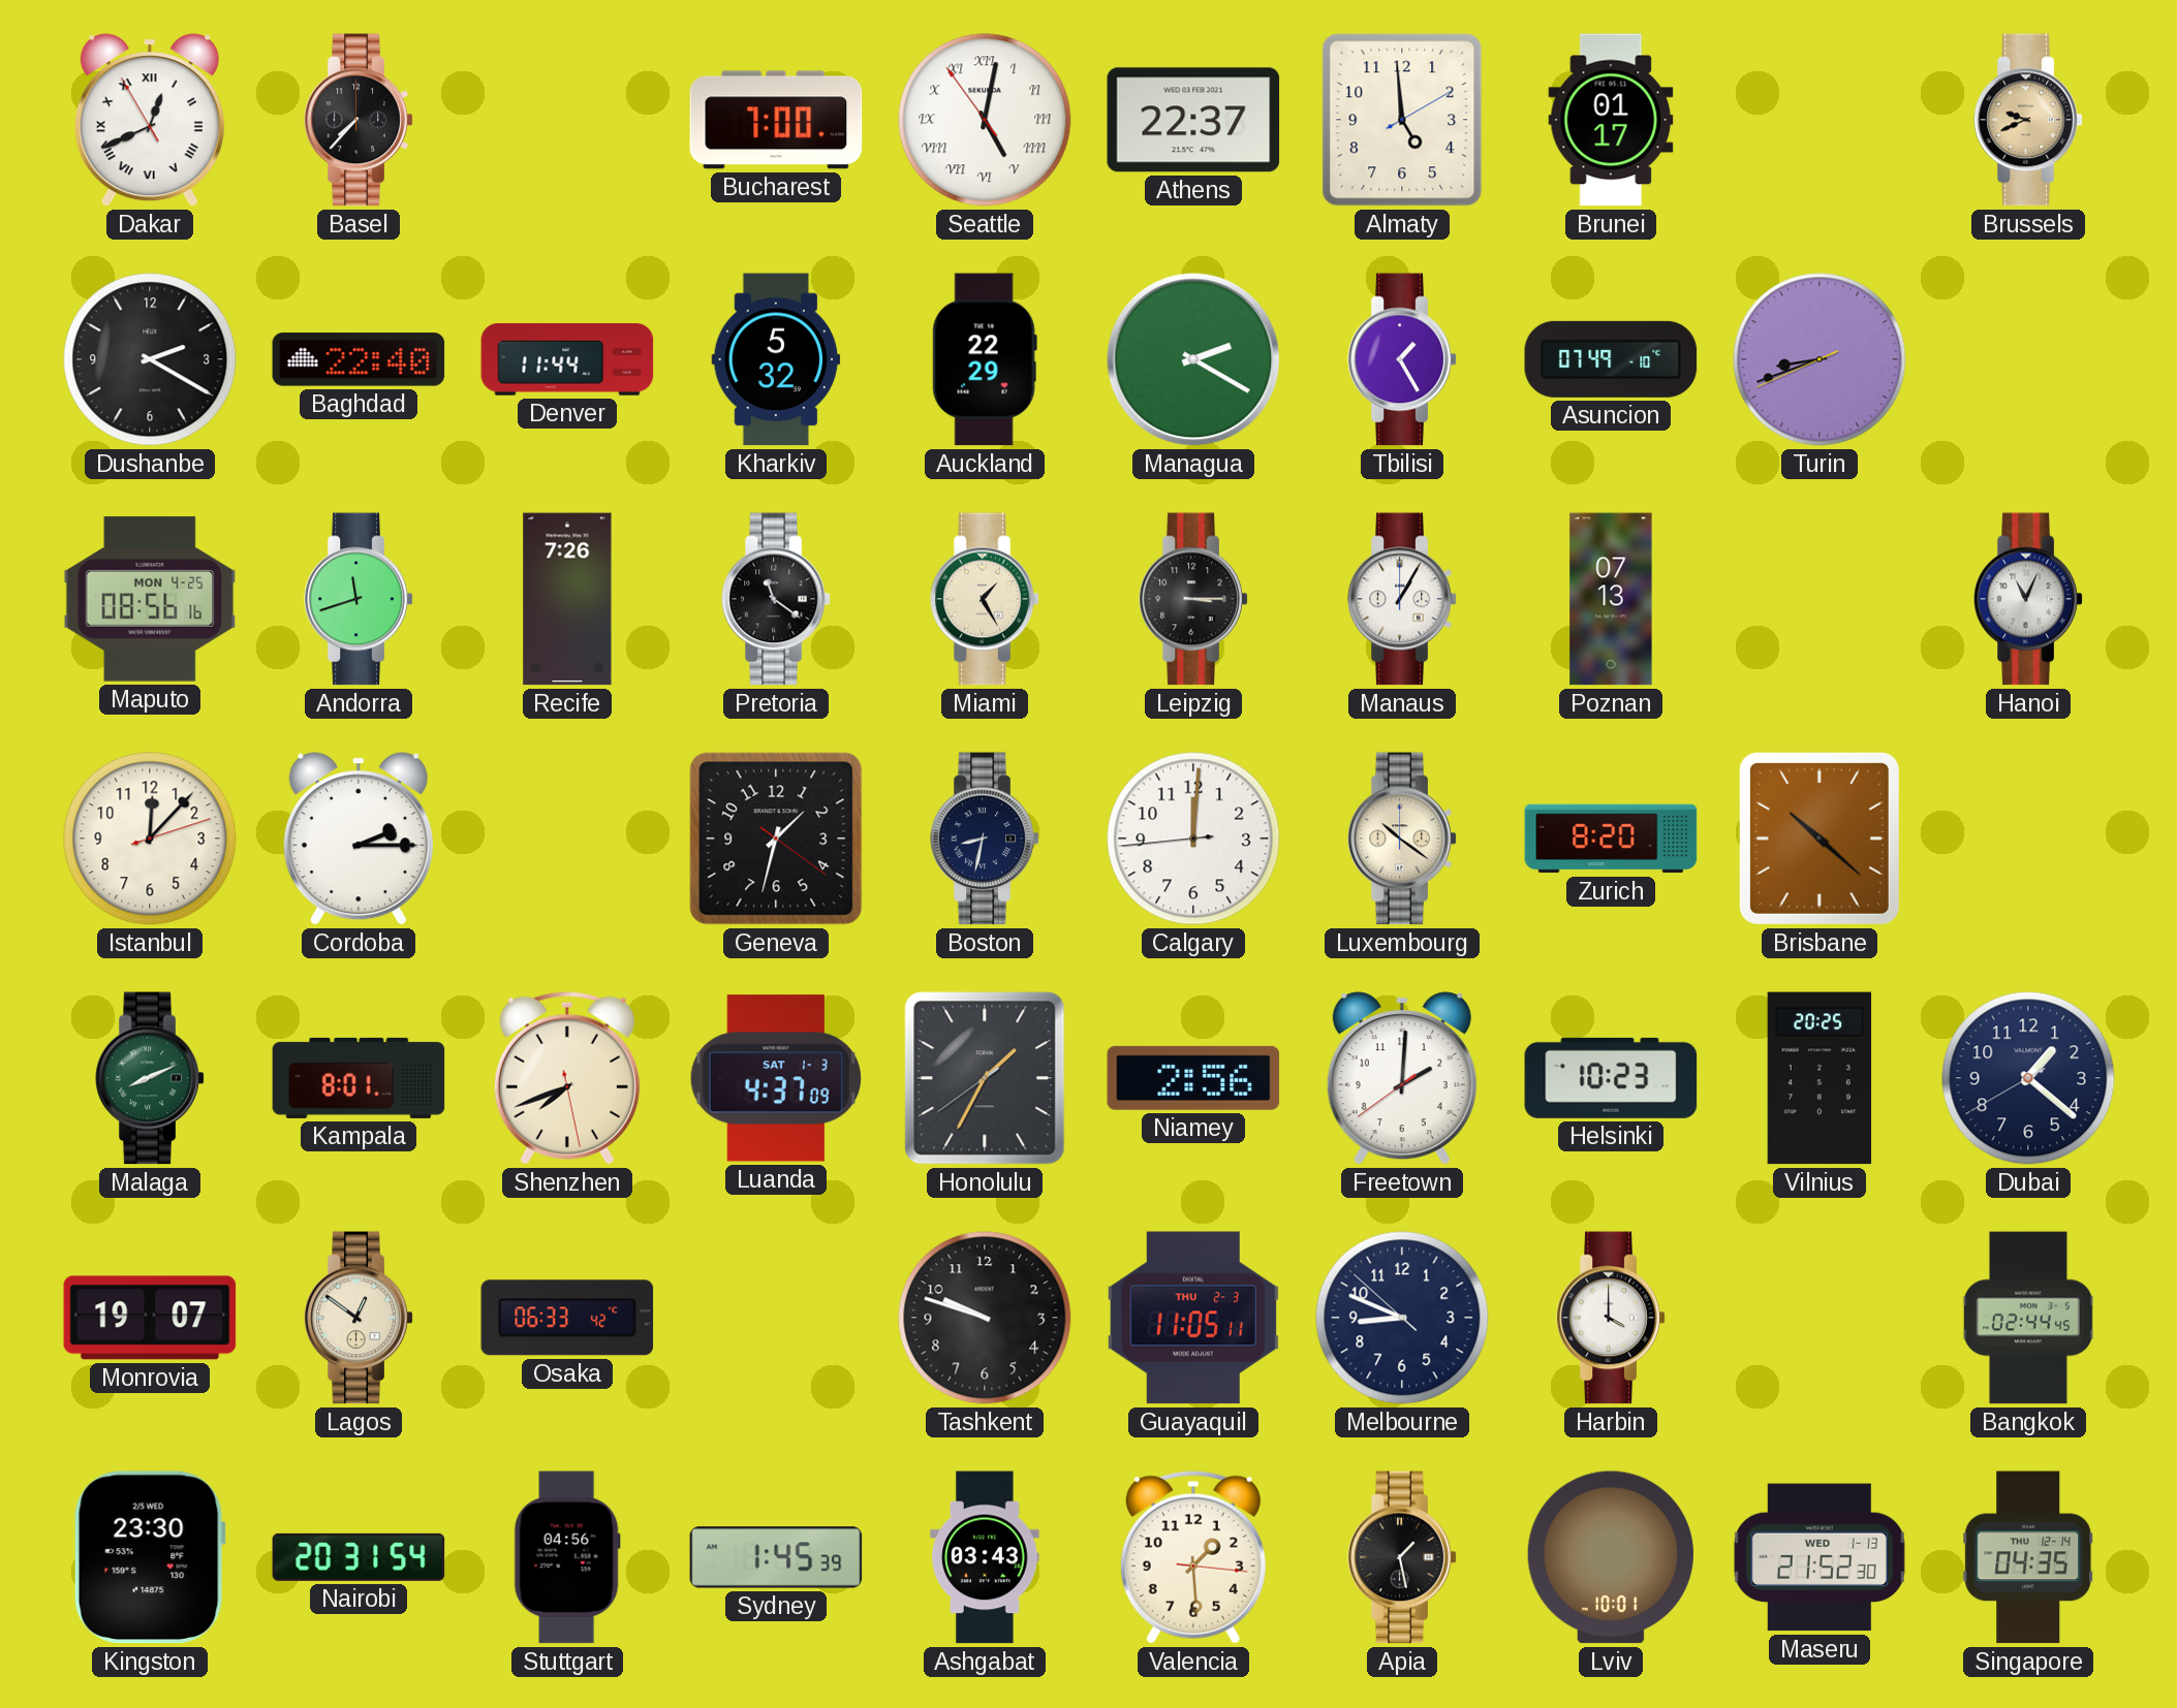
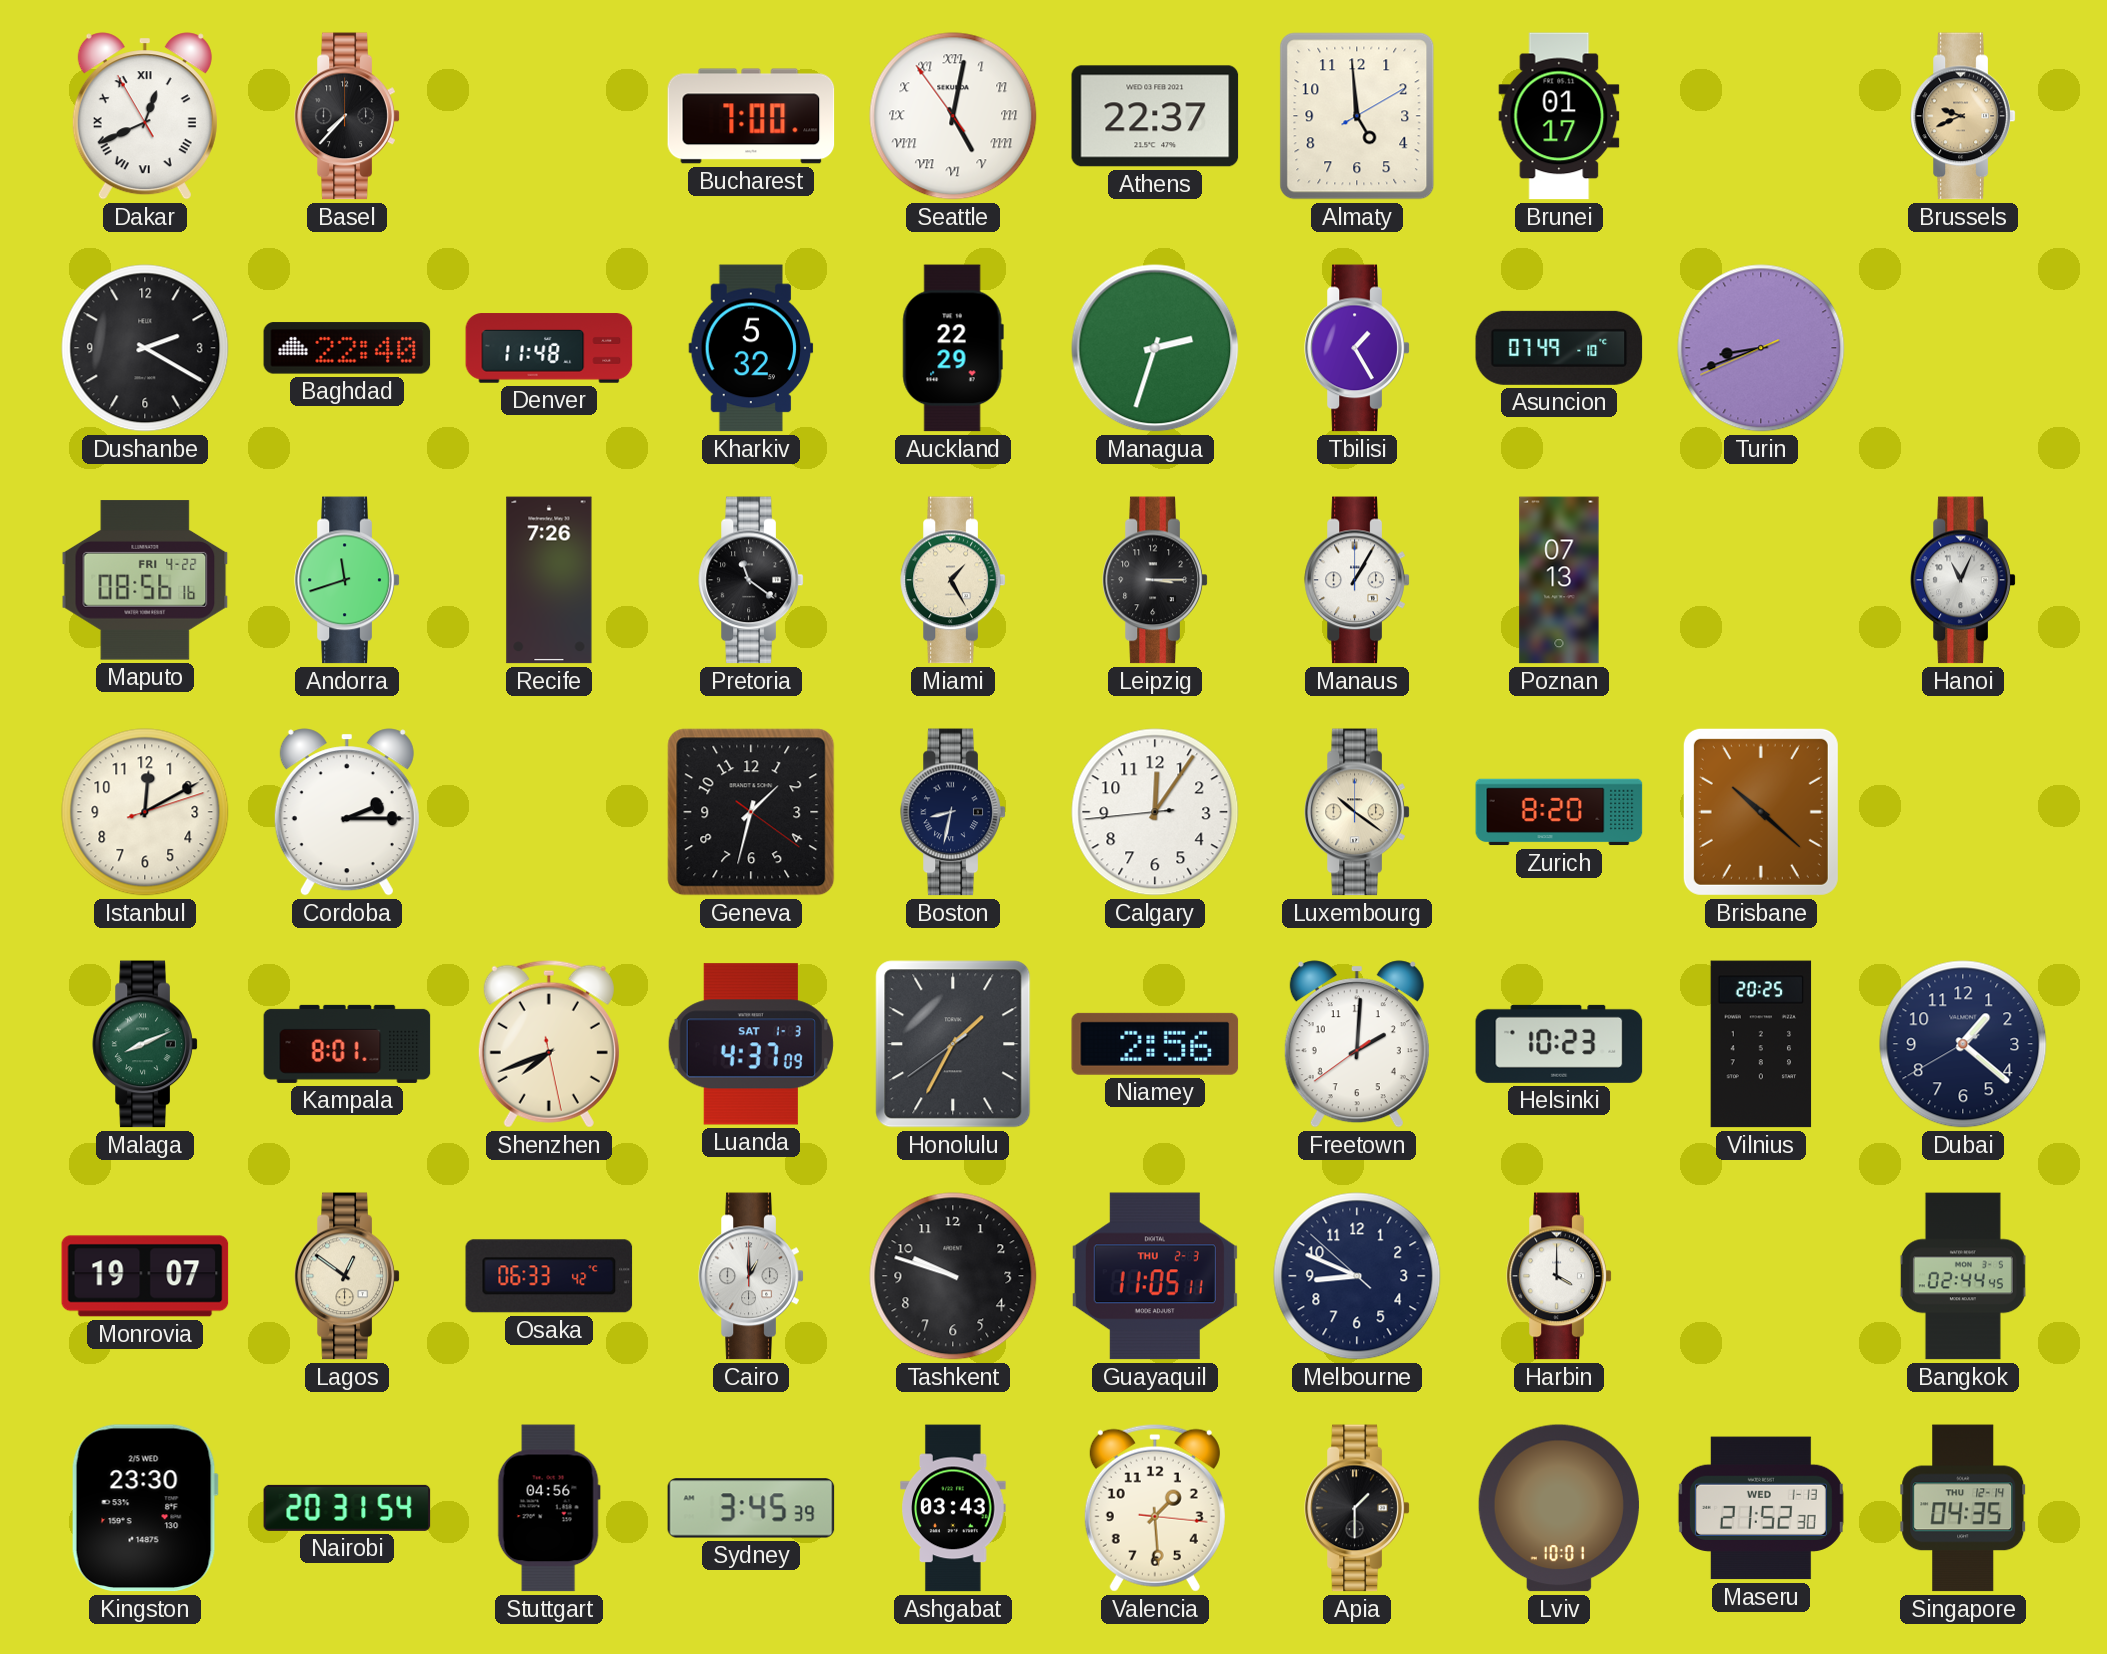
Denver: 11:44 -> 11:48
Managua: 2:20 -> 2:33
Maputo date: MON 4-25 -> FRI 4-22
Istanbul: 12:07 -> 12:10
Calgary: 12:00 -> 12:05
Cairo: none -> 1:00
Sydney: 1:45 -> 3:45
Apia: 1:28 -> 1:30
